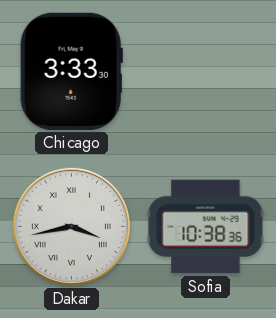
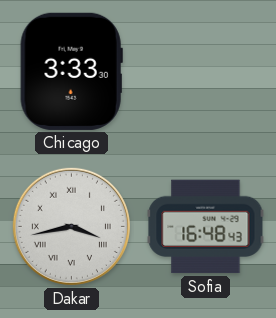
Sofia: 10:38 -> 16:48
